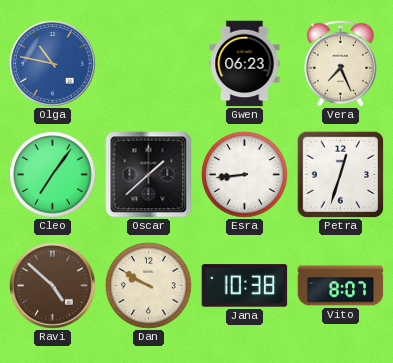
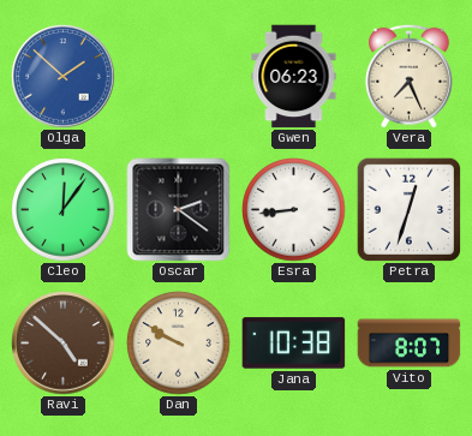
Olga: 10:47 -> 1:52
Cleo: 7:06 -> 12:06
Oscar: 1:38 -> 2:21
